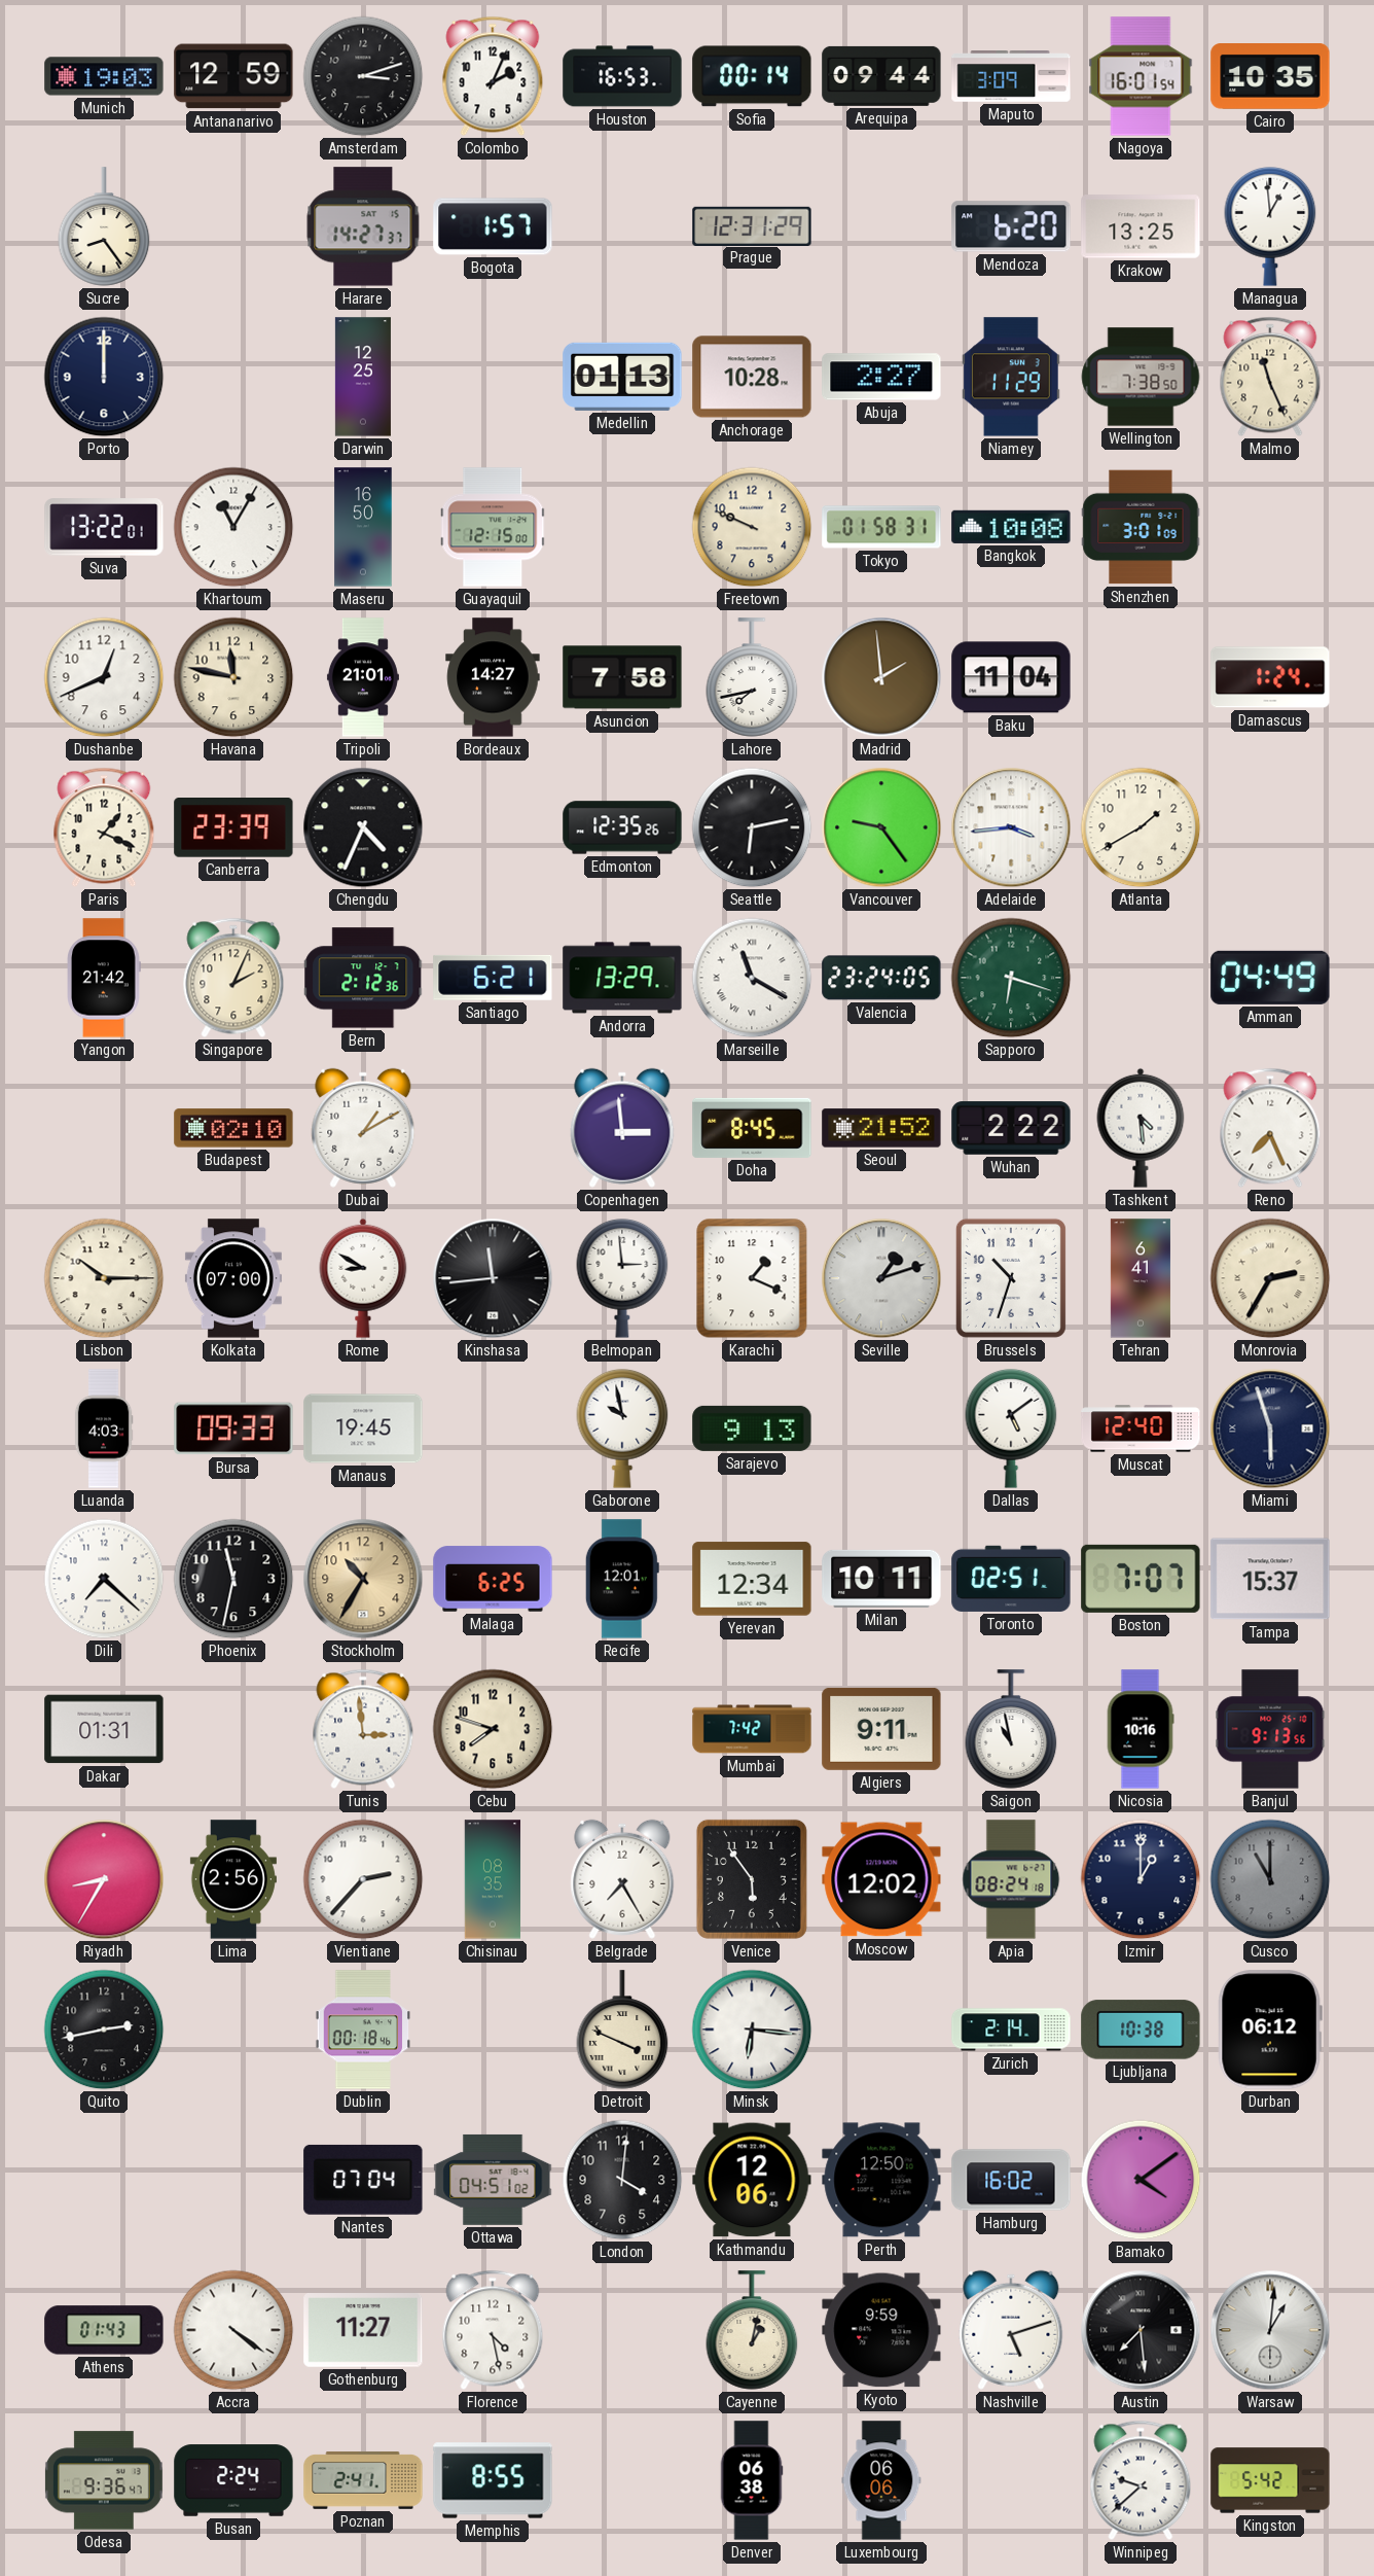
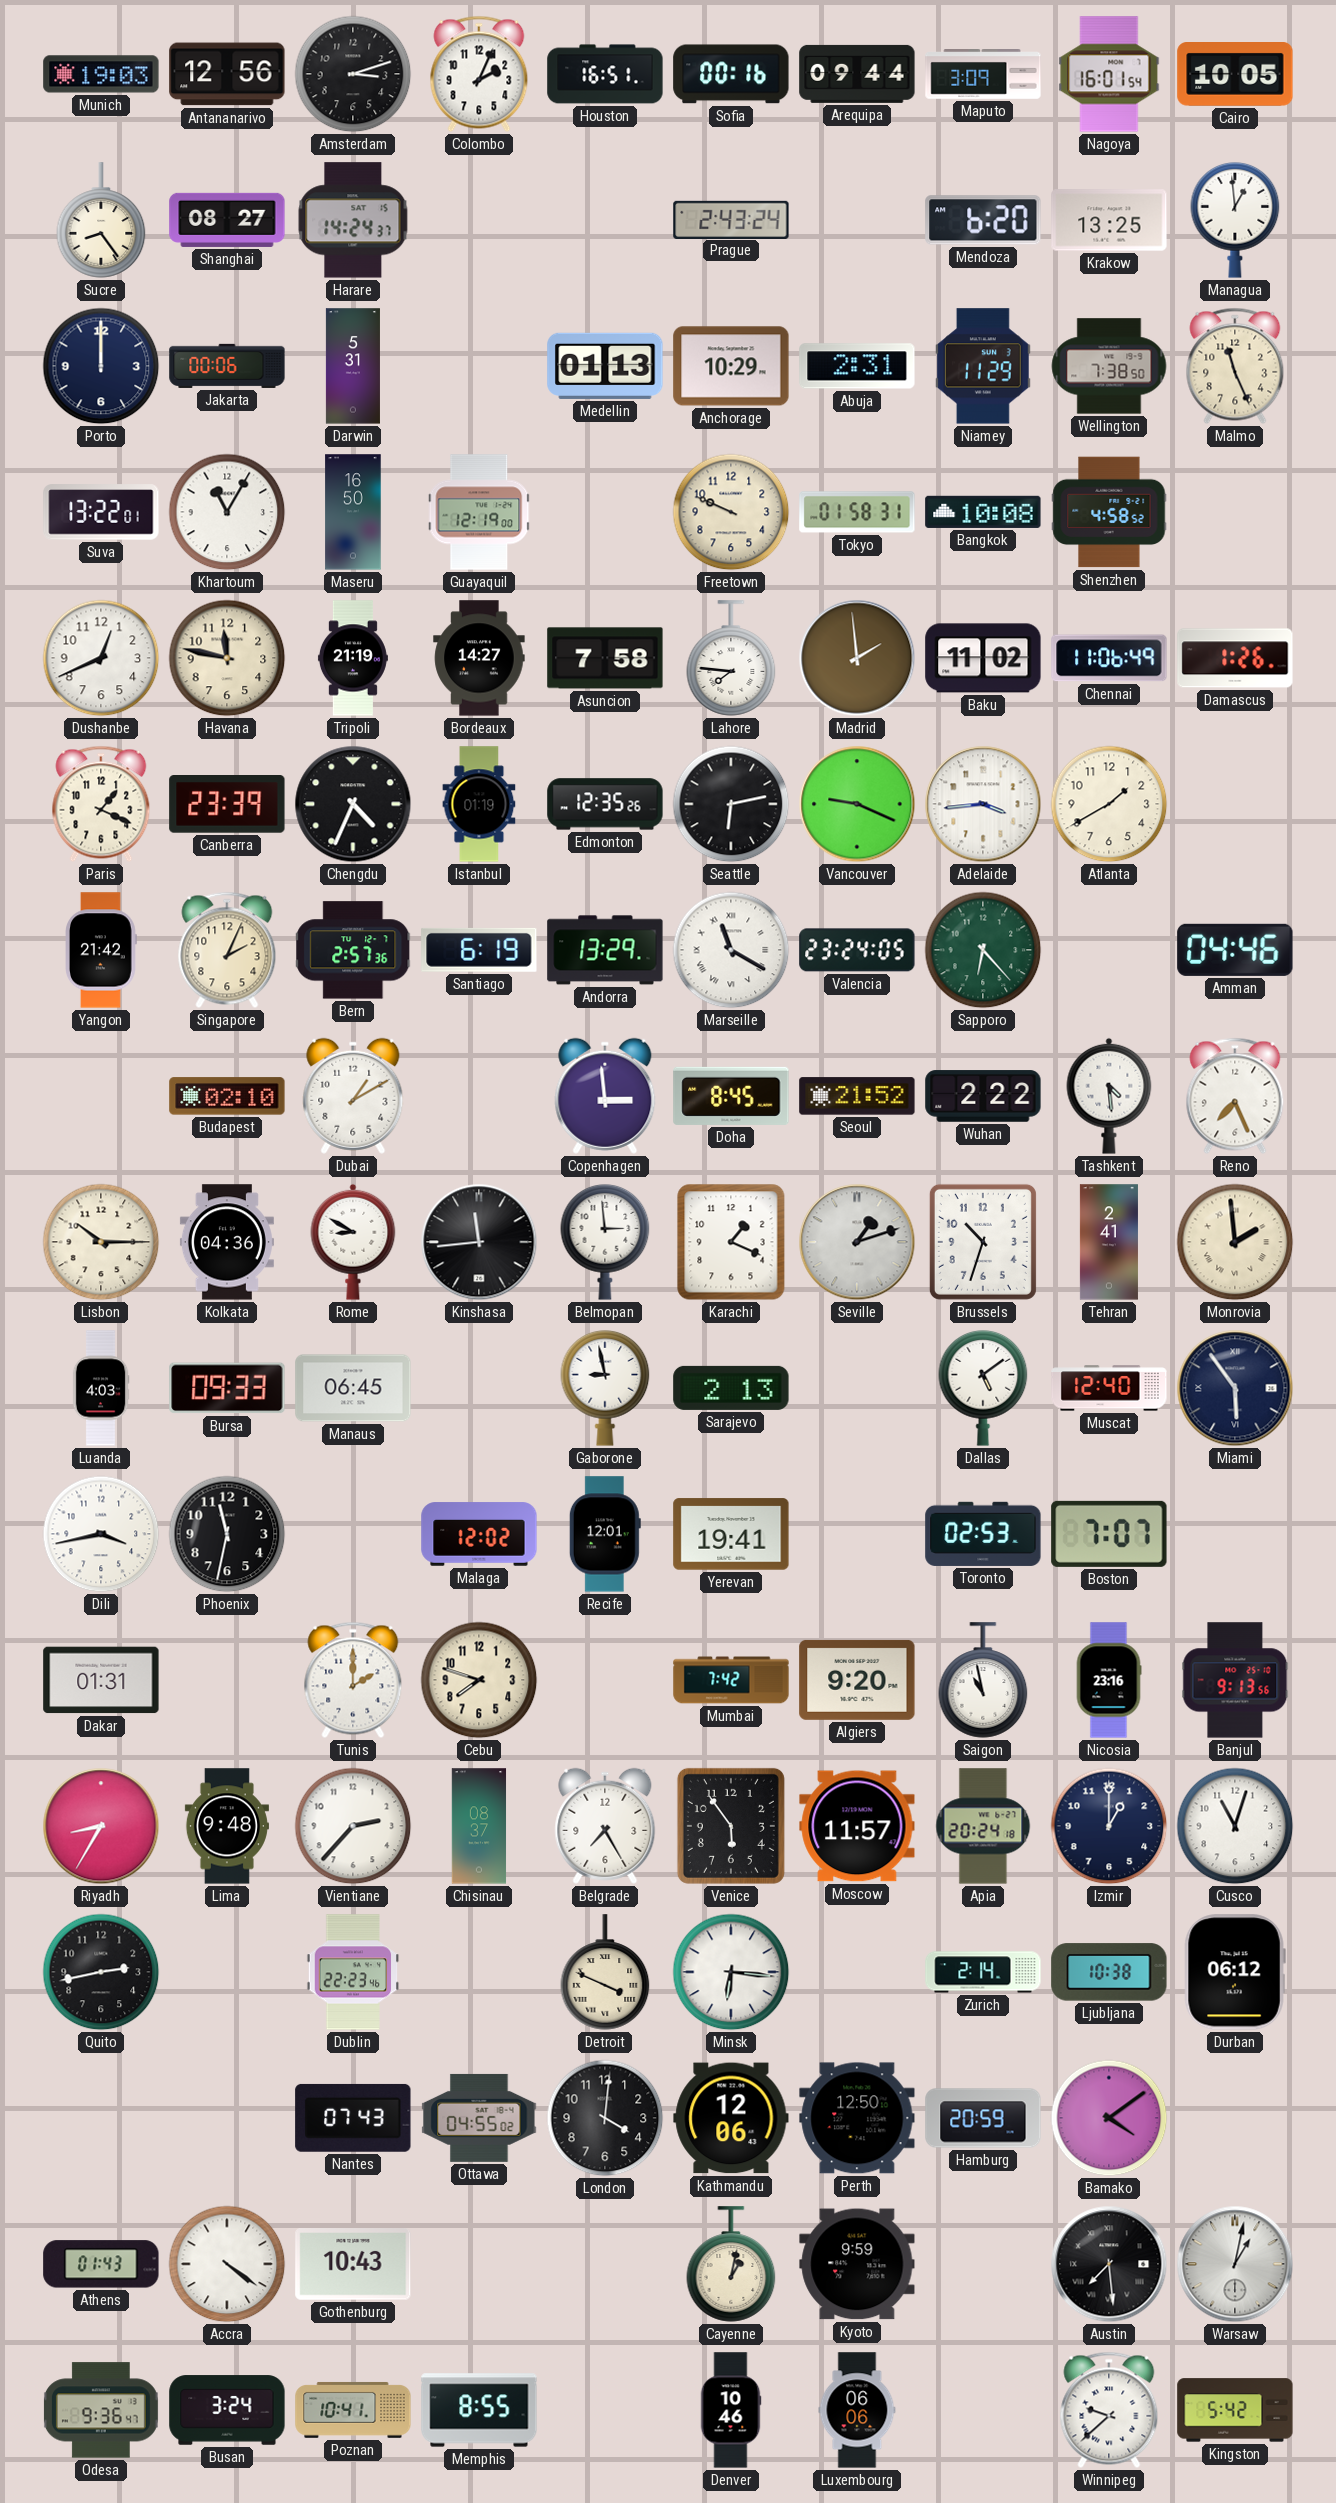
Antananarivo: 12:59 -> 12:56
Houston: 16:53 -> 16:51
Sofia: 00:14 -> 00:16
Cairo: 10:35 -> 10:05
Shanghai: none -> 08:27
Harare: 14:27 -> 14:24
Bogota: 1:57 -> none
Prague: 12:31 -> 2:43
Jakarta: none -> 00:06
Darwin: 12:25 -> 5:31
Anchorage: 10:28 -> 10:29
Abuja: 2:27 -> 2:31
Guayaquil: 12:15 -> 12:19
Shenzhen: 3:01 -> 4:58
Tripoli: 21:01 -> 21:19
Lahore: 7:43 -> 7:46
Baku: 11:04 -> 11:02
Chennai: none -> 11:06
Damascus: 1:24 -> 1:26
Istanbul: none -> 01:19
Vancouver: 9:24 -> 9:19
Bern: 2:12 -> 2:57
Santiago: 6:21 -> 6:19
Sapporo: 6:18 -> 6:23
Amman: 04:49 -> 04:46
Kolkata: 07:00 -> 04:36
Tehran: 6:41 -> 2:41
Monrovia: 2:35 -> 1:59
Manaus: 19:45 -> 06:45
Gaborone: 9:58 -> 8:58
Sarajevo: 9:13 -> 2:13
Miami: 5:57 -> 5:54
Dili: 7:22 -> 3:43
Stockholm: 10:35 -> none
Malaga: 6:25 -> 12:02
Yerevan: 12:34 -> 19:41
Milan: 10:11 -> none
Toronto: 02:51 -> 02:53
Tampa: 15:37 -> none
Tunis: 2:59 -> 2:00
Algiers: 9:11 -> 9:20
Nicosia: 10:16 -> 23:16
Lima: 2:56 -> 9:48
Chisinau: 08:35 -> 08:37
Moscow: 12:02 -> 11:57
Apia: 08:24 -> 20:24
Cusco: 11:00 -> 11:03
Cusco dial: grey -> white
Dublin: 00:18 -> 22:23
Nantes: 07:04 -> 07:43
Ottawa: 04:51 -> 04:55
Hamburg: 16:02 -> 20:59
Gothenburg: 11:27 -> 10:43
Florence: 4:28 -> none
Nashville: 5:12 -> none
Warsaw: 1:01 -> 1:02
Busan: 2:24 -> 3:24
Poznan: 2:41 -> 10:41
Denver: 06:38 -> 10:46
